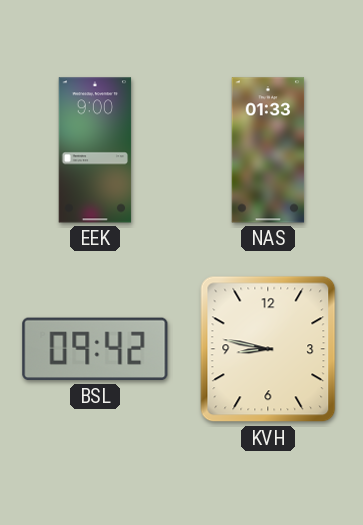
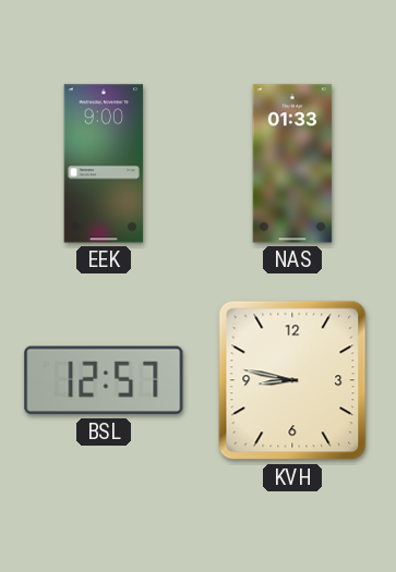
BSL: 09:42 -> 12:57
